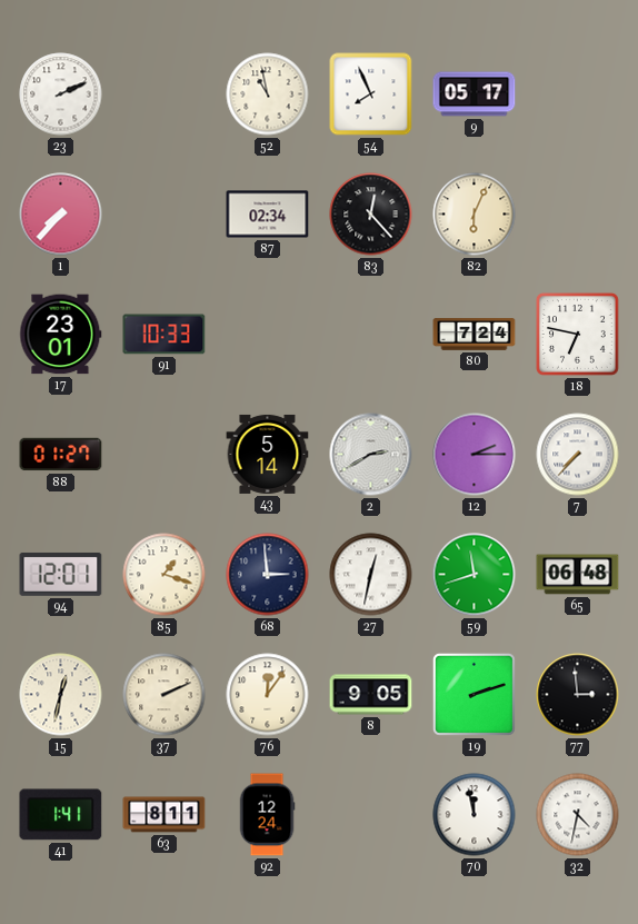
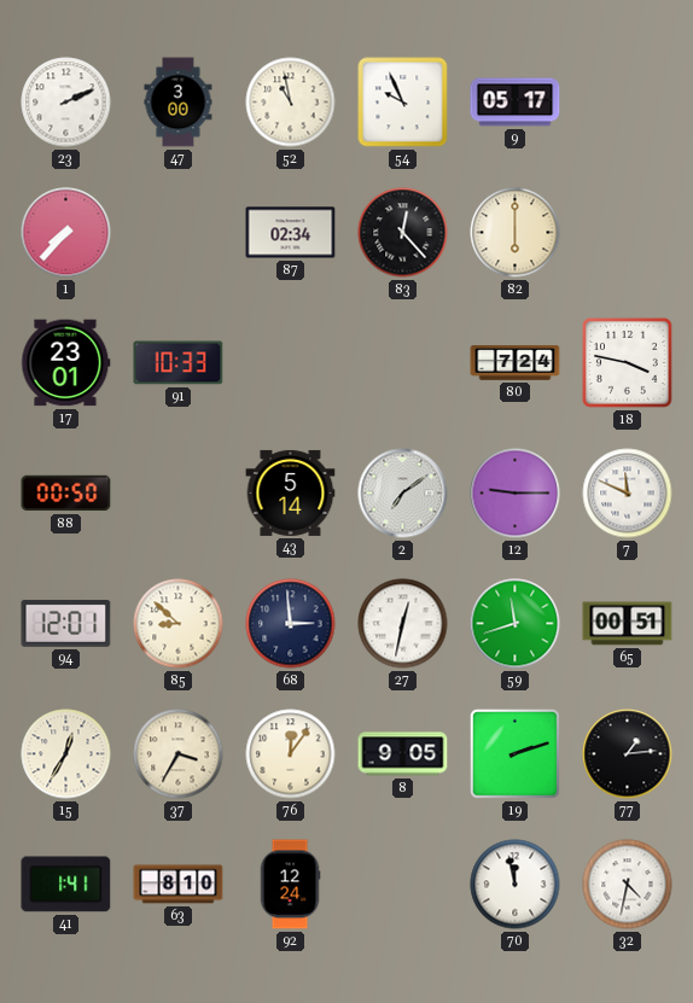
47: none -> 3:00
54: 7:56 -> 9:56
82: 6:04 -> 6:00
18: 6:47 -> 3:47
88: 01:27 -> 00:50
2: 2:40 -> 7:09
12: 2:15 -> 9:15
7: 7:37 -> 11:49
85: 1:18 -> 8:52
65: 06:48 -> 00:51
15: 12:32 -> 12:35
37: 2:11 -> 3:35
77: 2:59 -> 1:14
63: 8:11 -> 8:10
